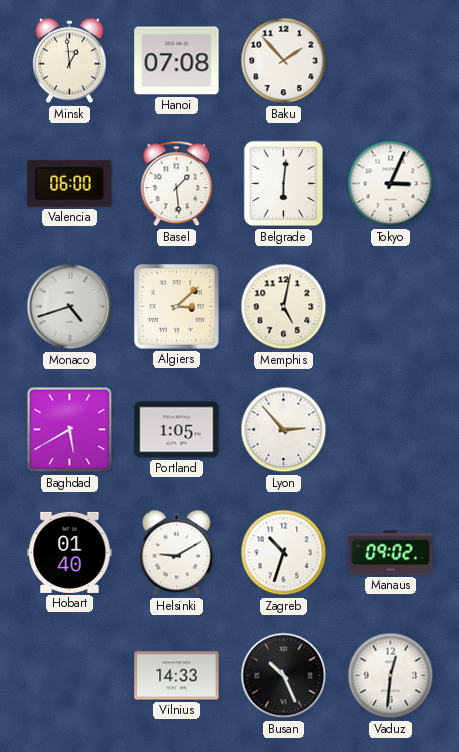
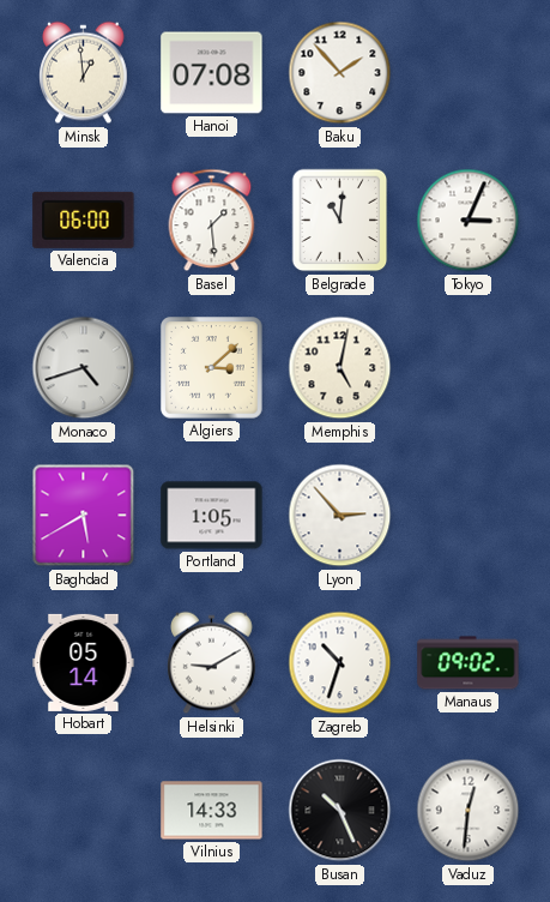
Belgrade: 6:01 -> 11:01
Hobart: 01:40 -> 05:14
